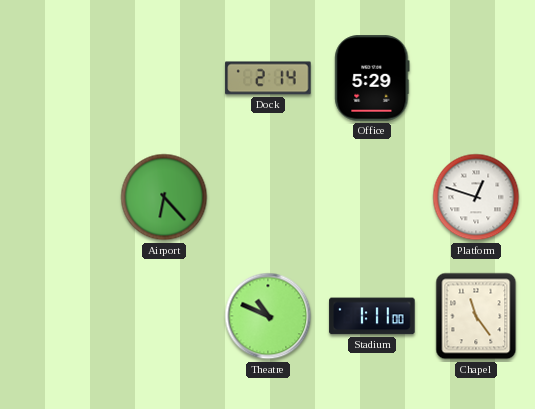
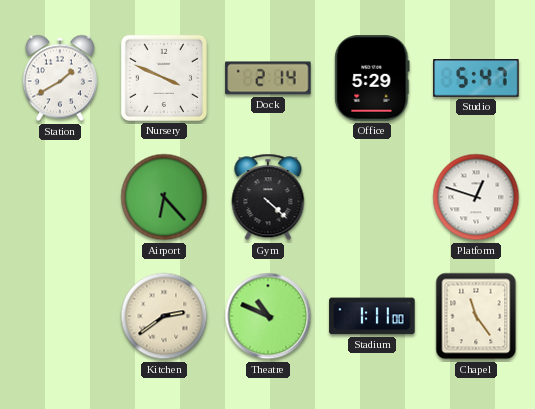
Station: none -> 1:40
Nursery: none -> 3:49
Studio: none -> 5:47
Gym: none -> 4:22
Kitchen: none -> 2:39
